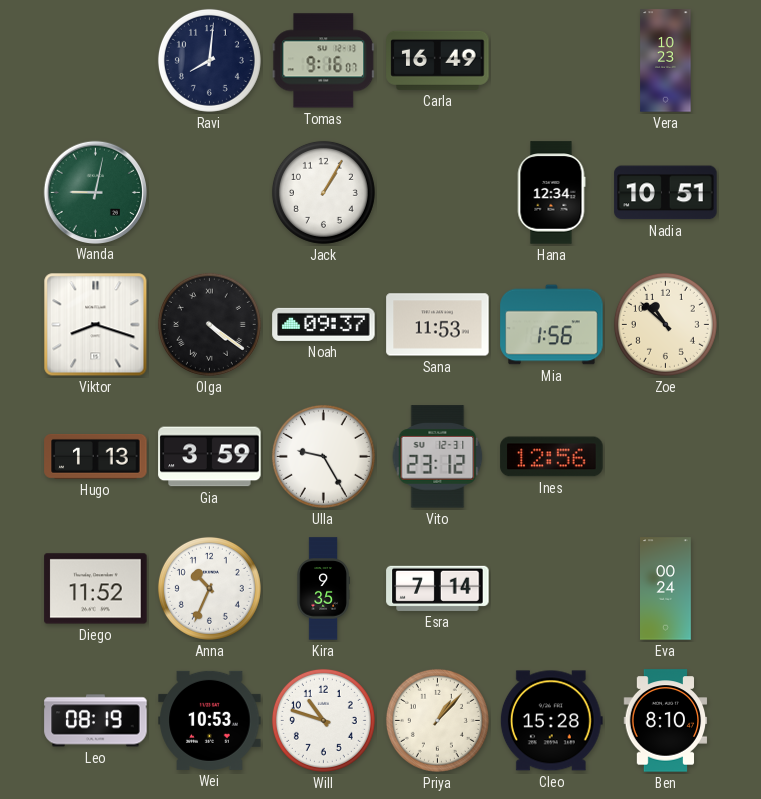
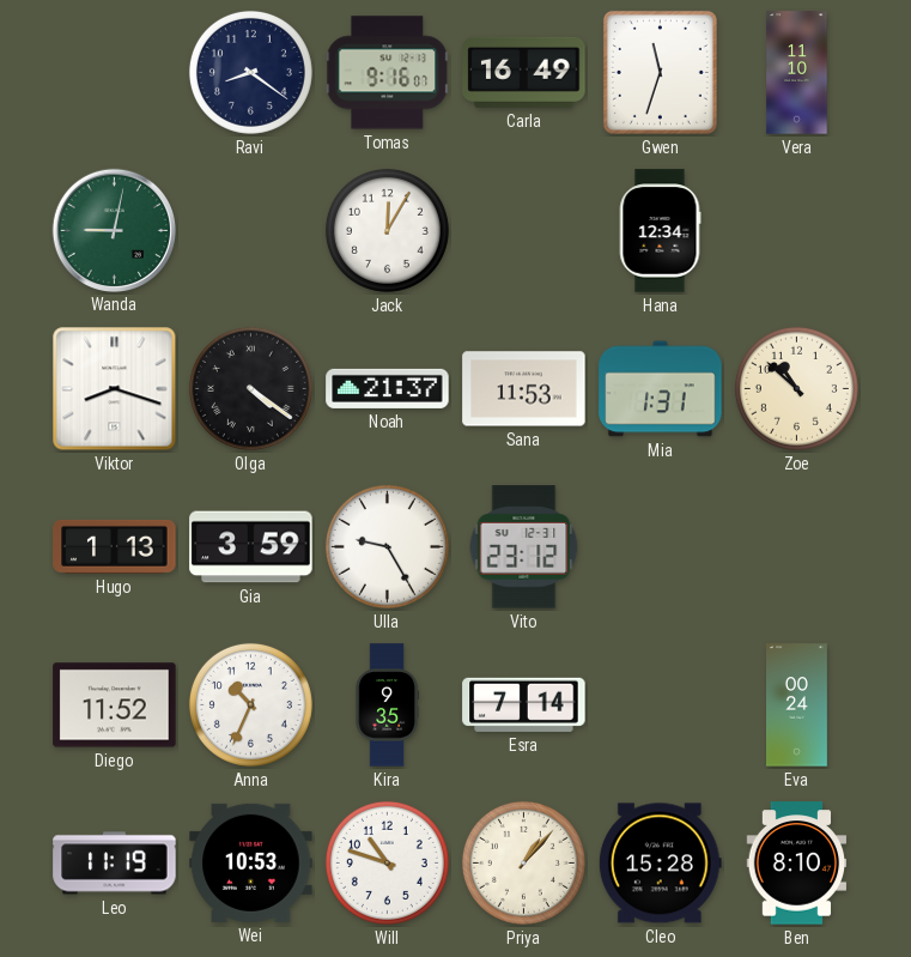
Ravi: 8:01 -> 8:21
Gwen: none -> 11:33
Vera: 10:23 -> 11:10
Jack: 1:05 -> 12:05
Nadia: 10:51 -> none
Noah: 09:37 -> 21:37
Mia: 1:56 -> 1:31
Ines: 12:56 -> none
Leo: 08:19 -> 11:19
